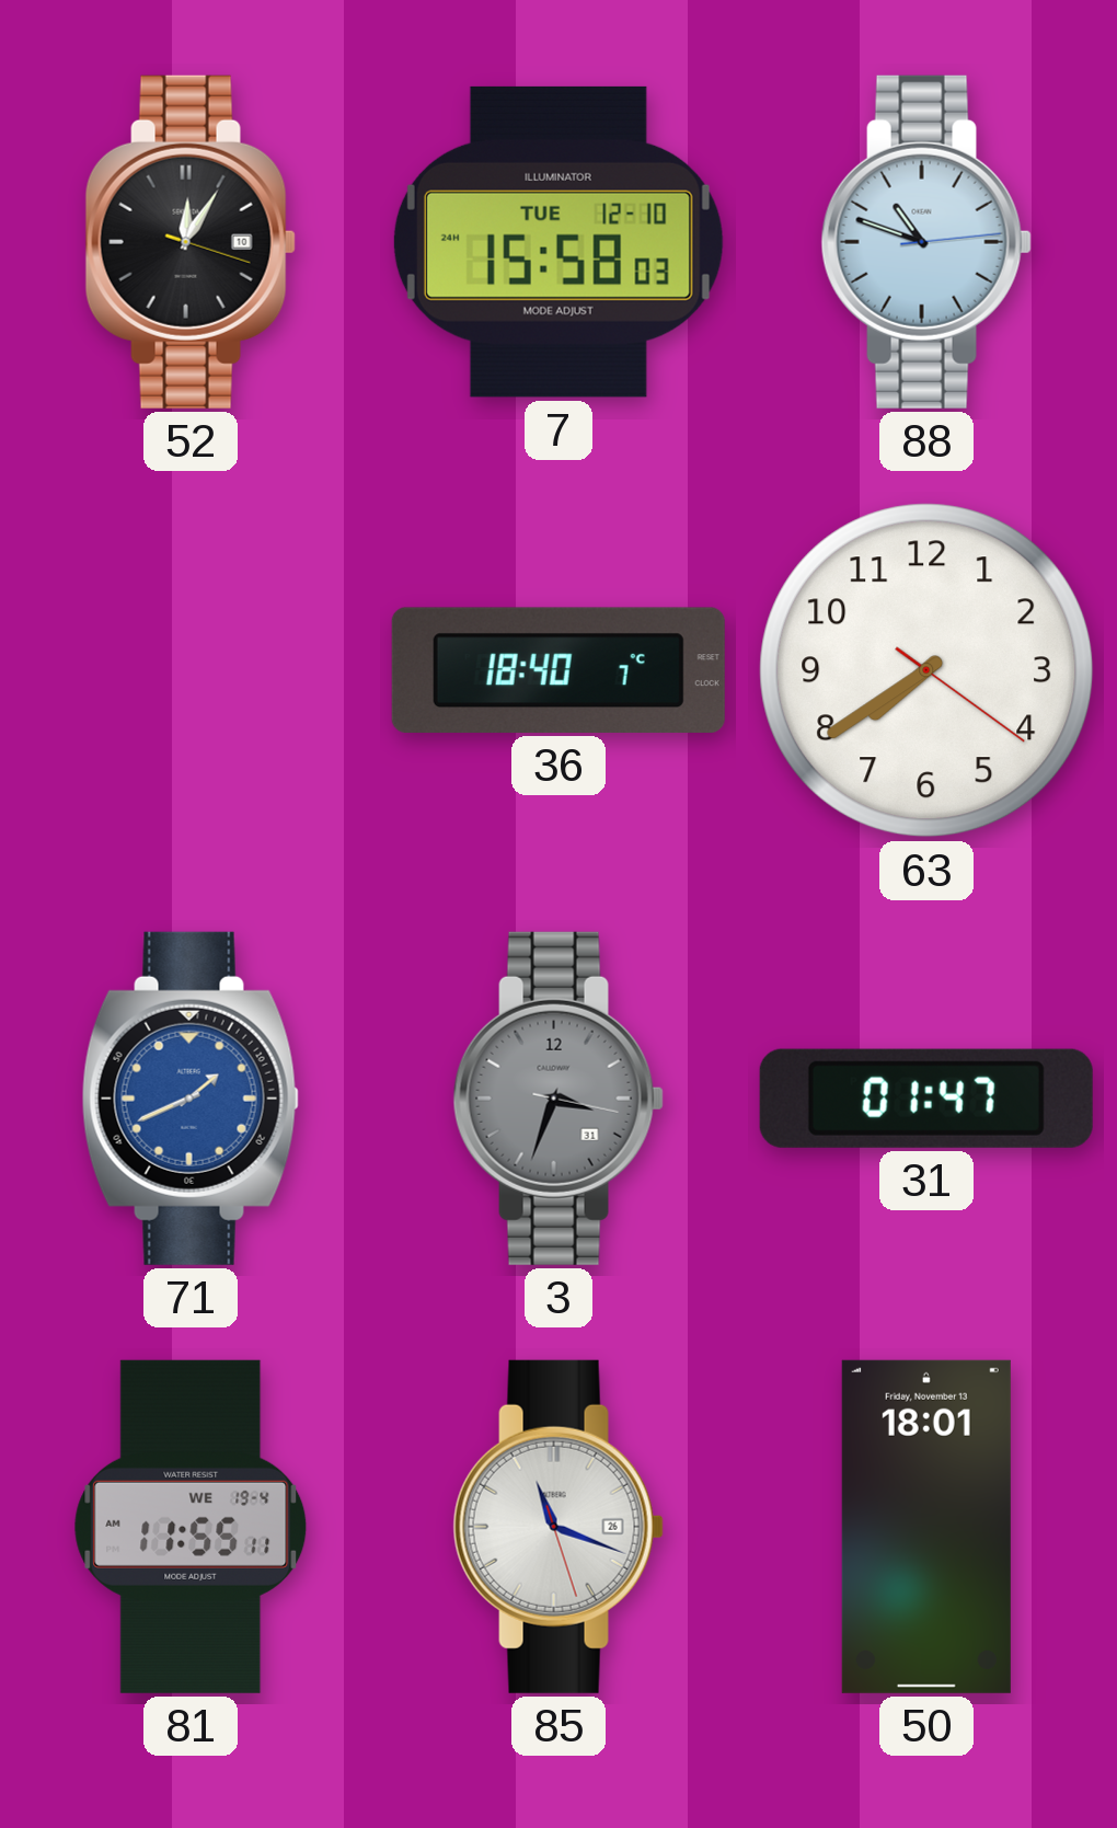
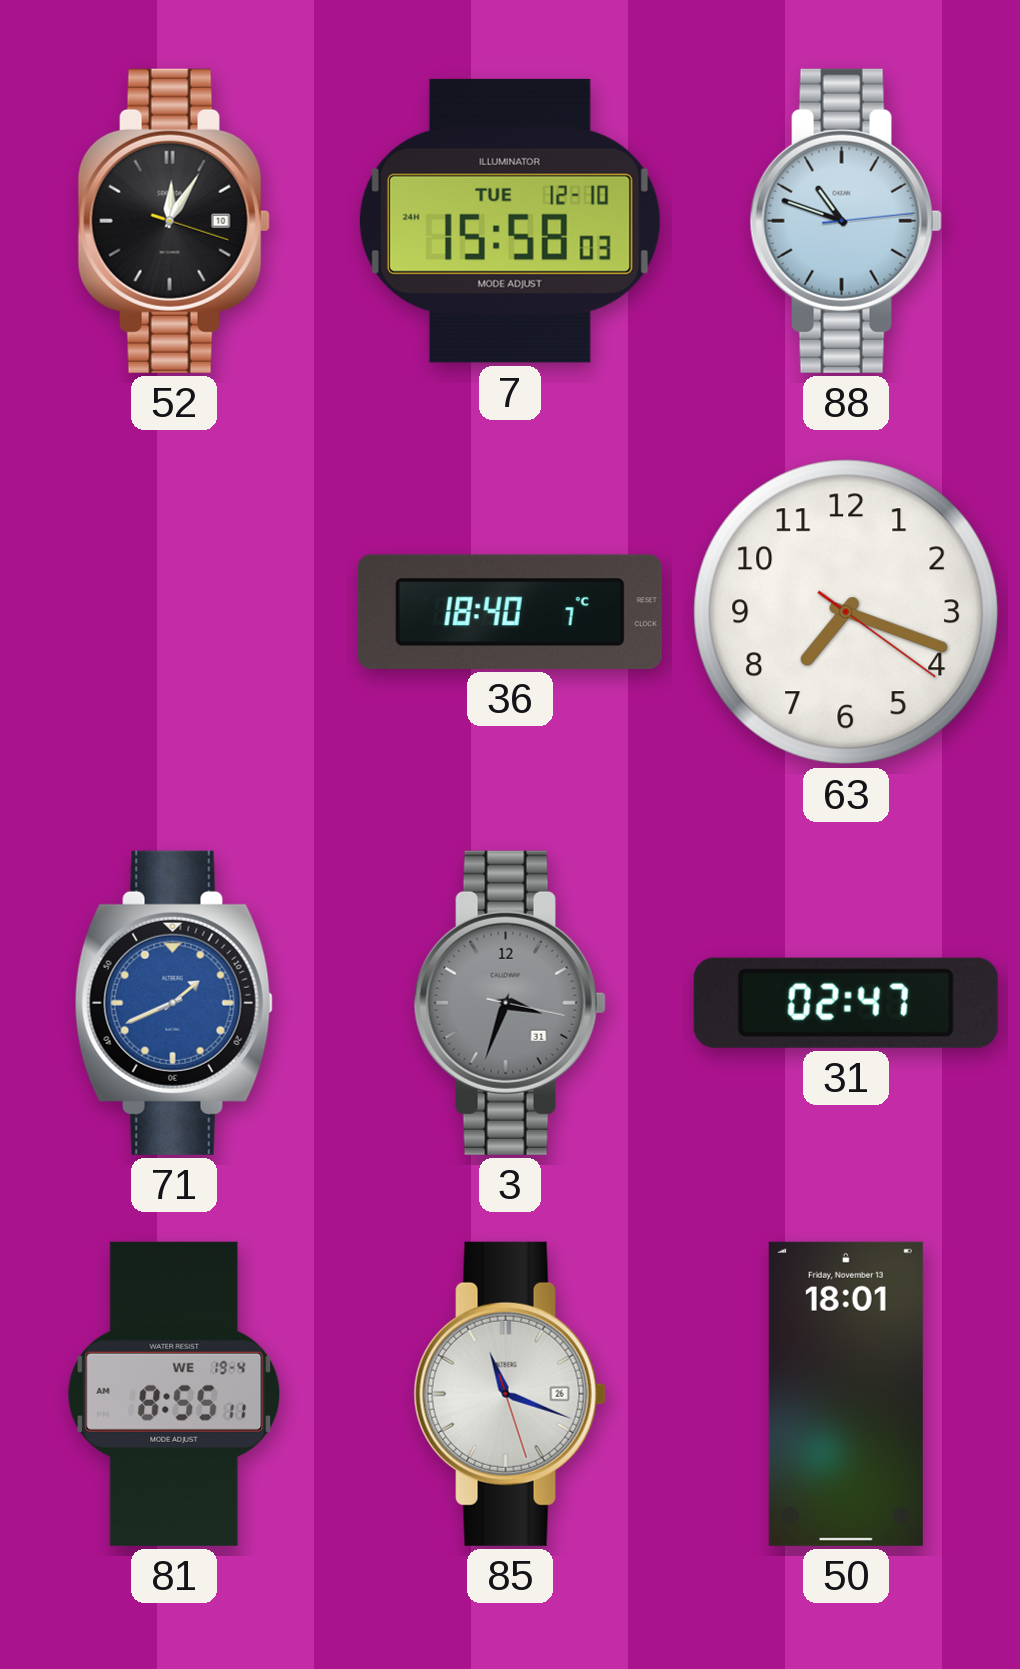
63: 7:39 -> 7:18
31: 01:47 -> 02:47
81: 11:55 -> 8:55
